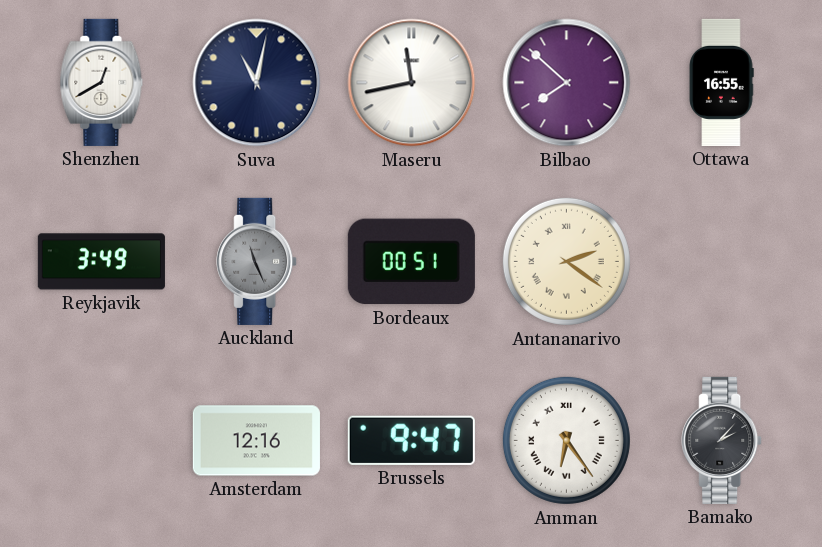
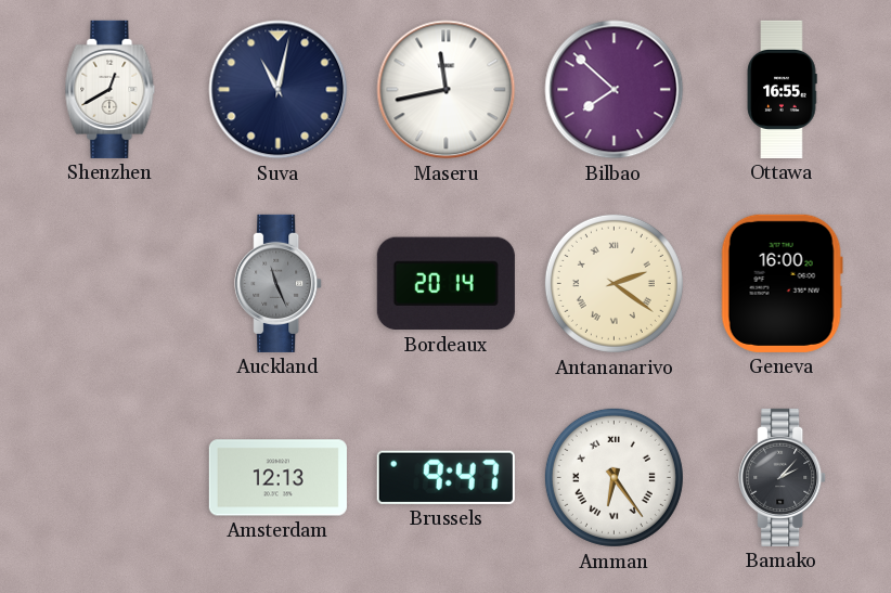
Reykjavik: 3:49 -> none
Bordeaux: 00:51 -> 20:14
Geneva: none -> 16:00
Amsterdam: 12:16 -> 12:13
